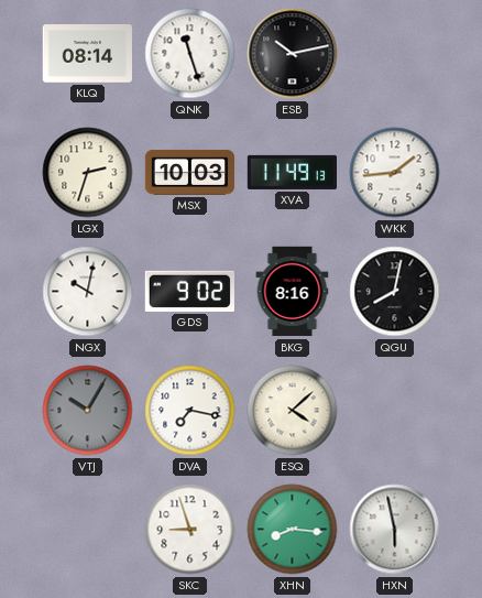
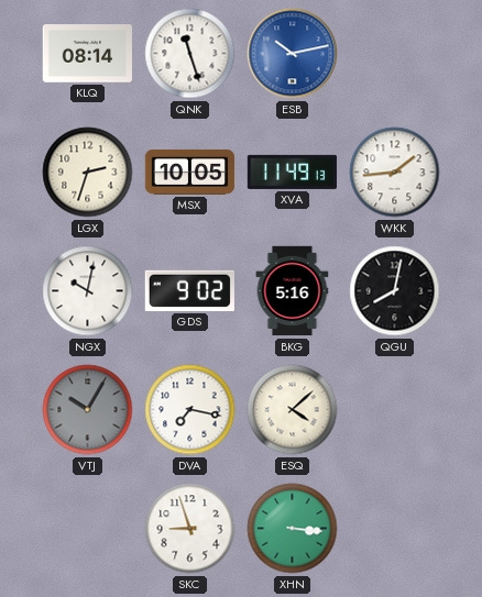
ESB dial: black -> blue
MSX: 10:03 -> 10:05
BKG: 8:16 -> 5:16
XHN: 8:16 -> 3:16
HXN: 5:58 -> none
